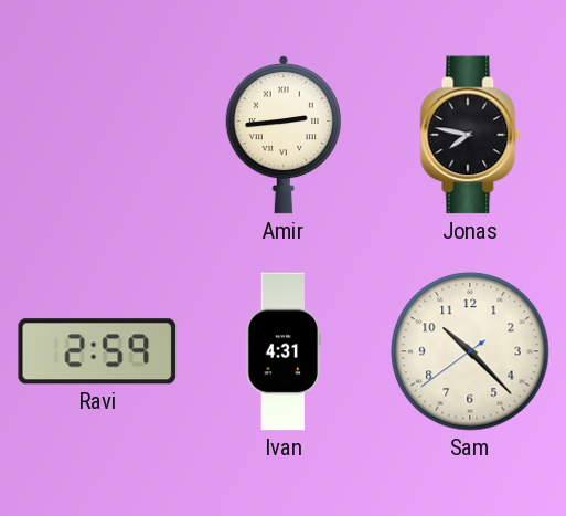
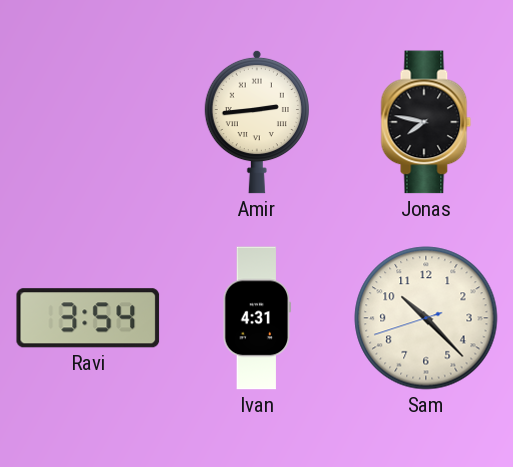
Ravi: 2:59 -> 3:54
Sam: 10:22:39 -> 10:22:42
